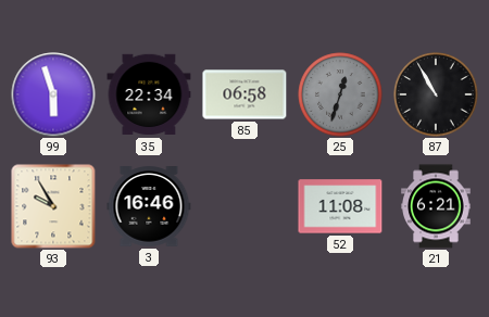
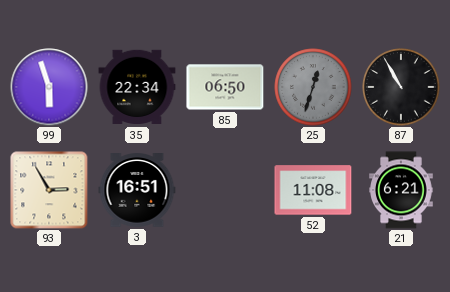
85: 06:58 -> 06:50
93: 9:55 -> 2:55
3: 16:46 -> 16:51
